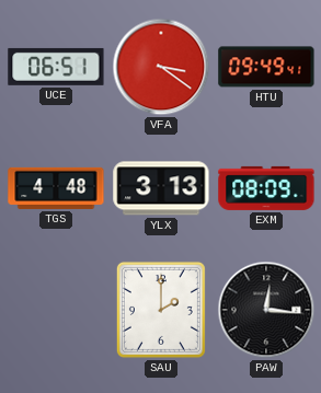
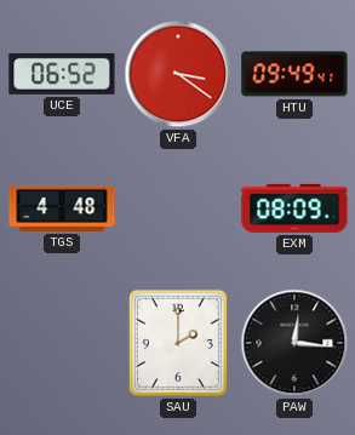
UCE: 06:51 -> 06:52
YLX: 3:13 -> none
